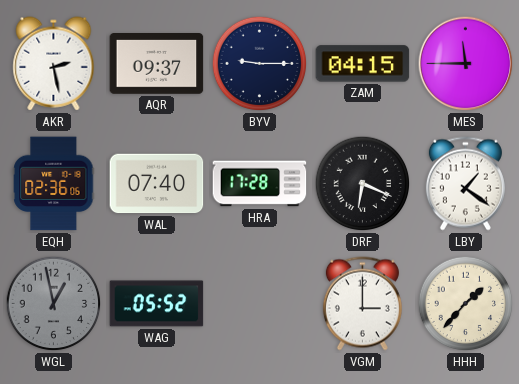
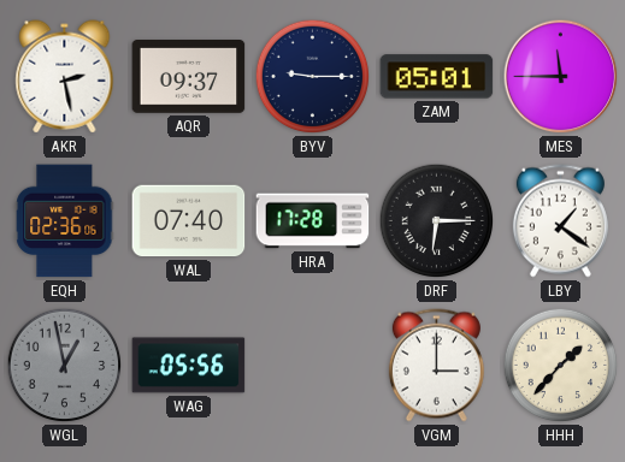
ZAM: 04:15 -> 05:01
DRF: 6:19 -> 6:15
WAG: 05:52 -> 05:56
